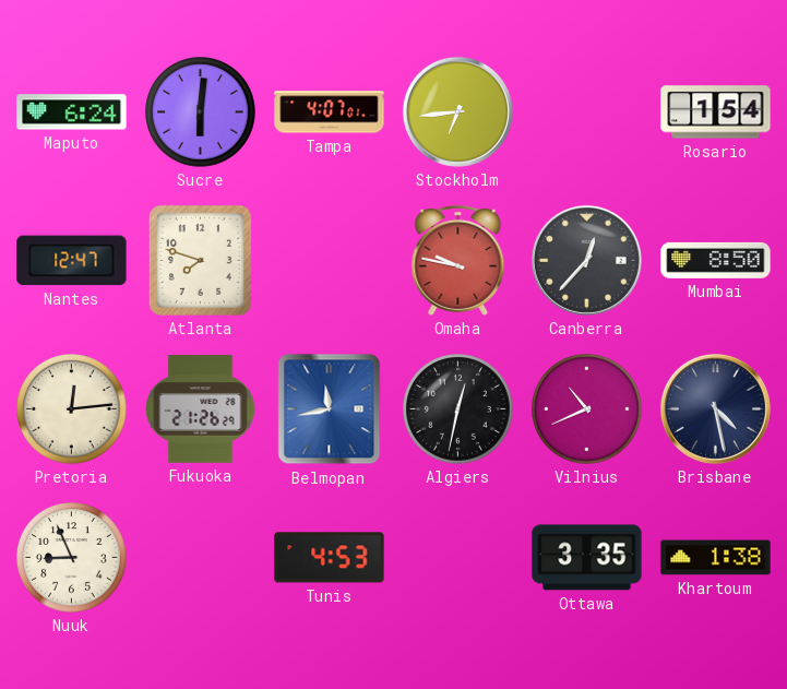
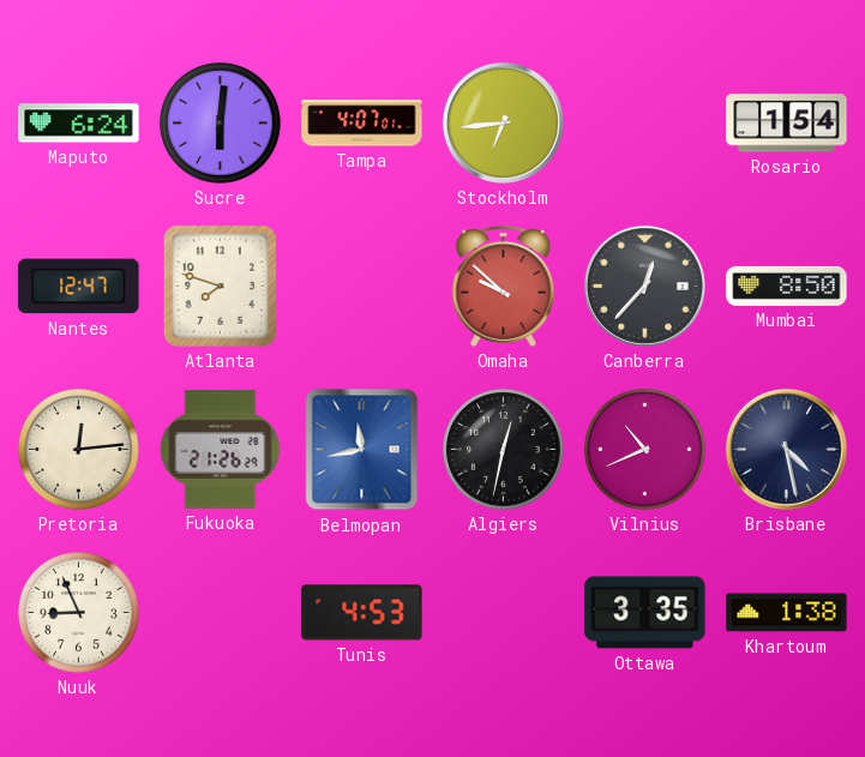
Omaha: 9:47 -> 9:52
